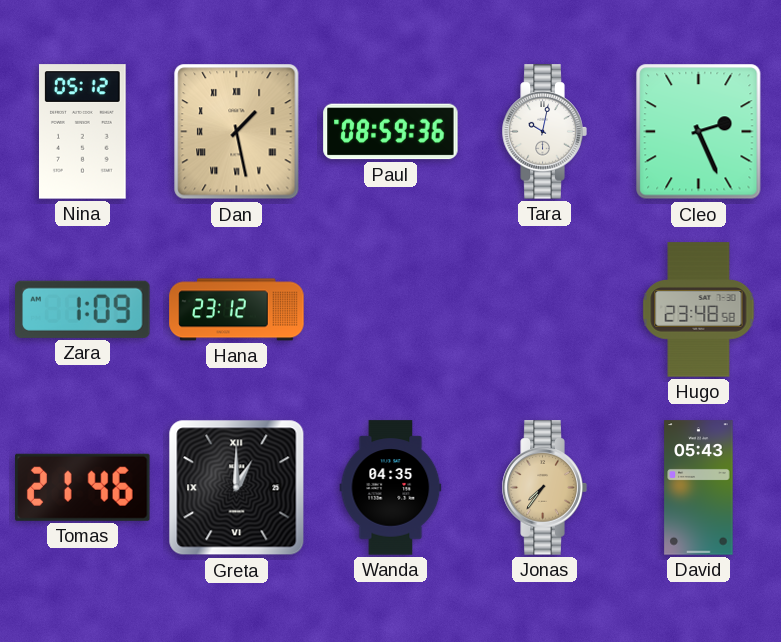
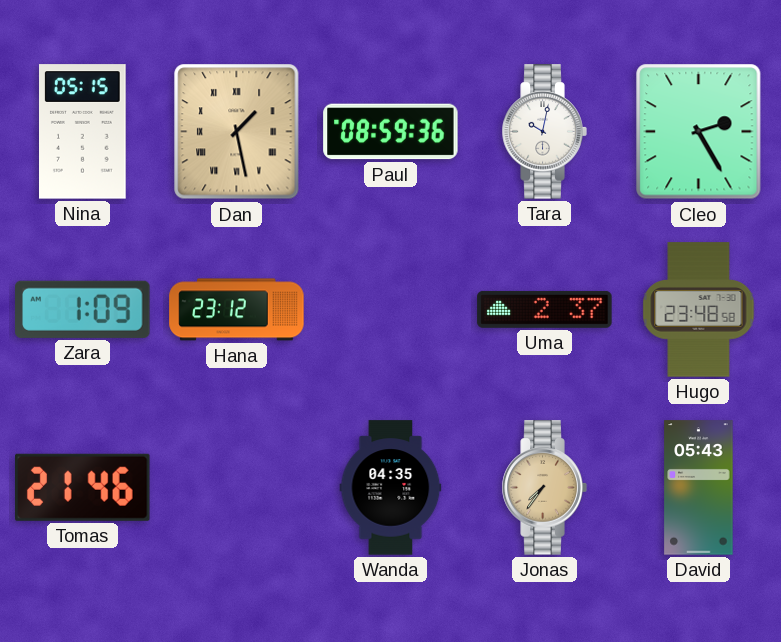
Nina: 05:12 -> 05:15
Cleo: 2:26 -> 2:25
Uma: none -> 2:37
Greta: 1:00 -> none
